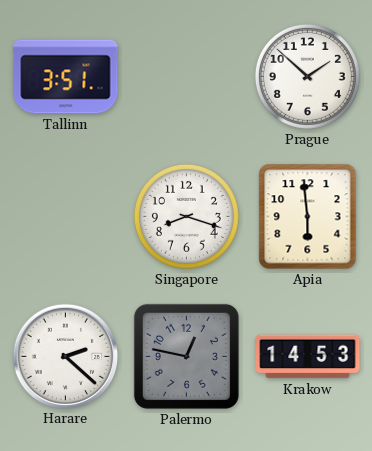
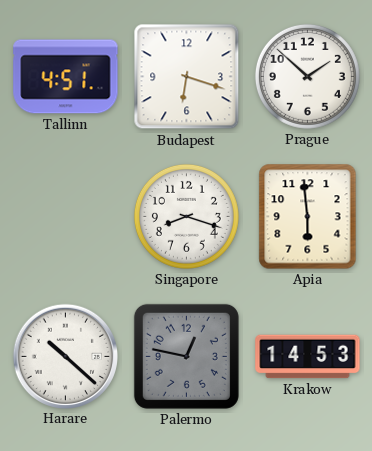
Tallinn: 3:51 -> 4:51
Budapest: none -> 6:18
Harare: 2:22 -> 10:22
